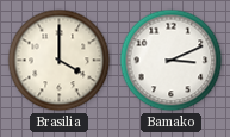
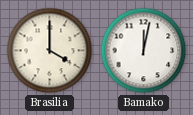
Bamako: 3:11 -> 12:02
